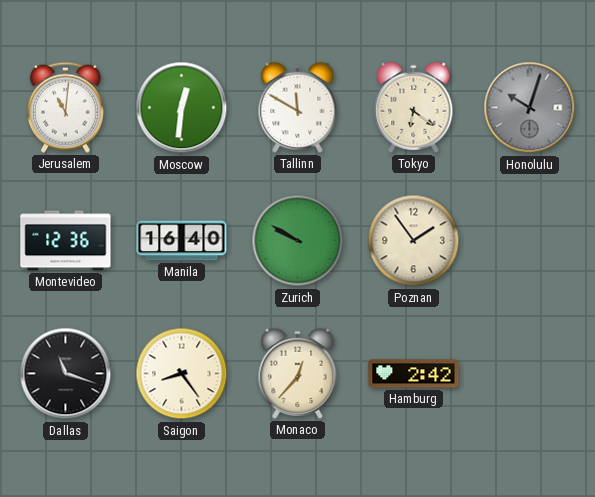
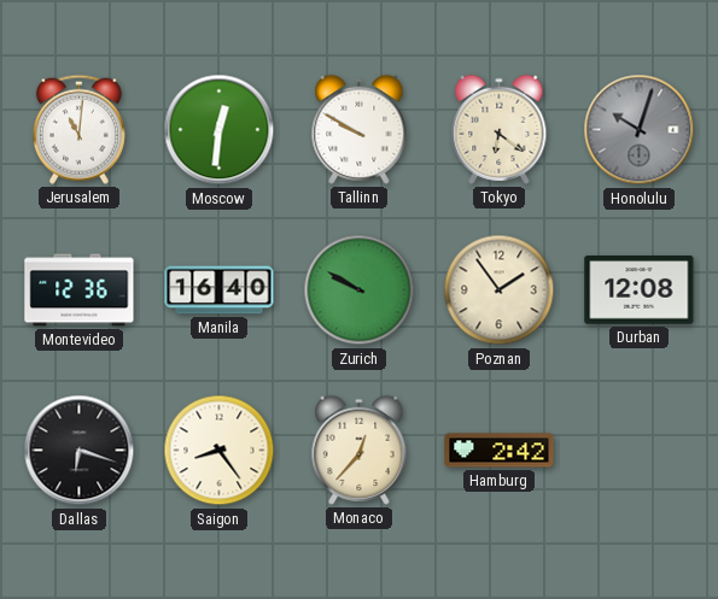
Tallinn: 11:50 -> 9:50
Durban: none -> 12:08
Dallas: 11:18 -> 6:18
